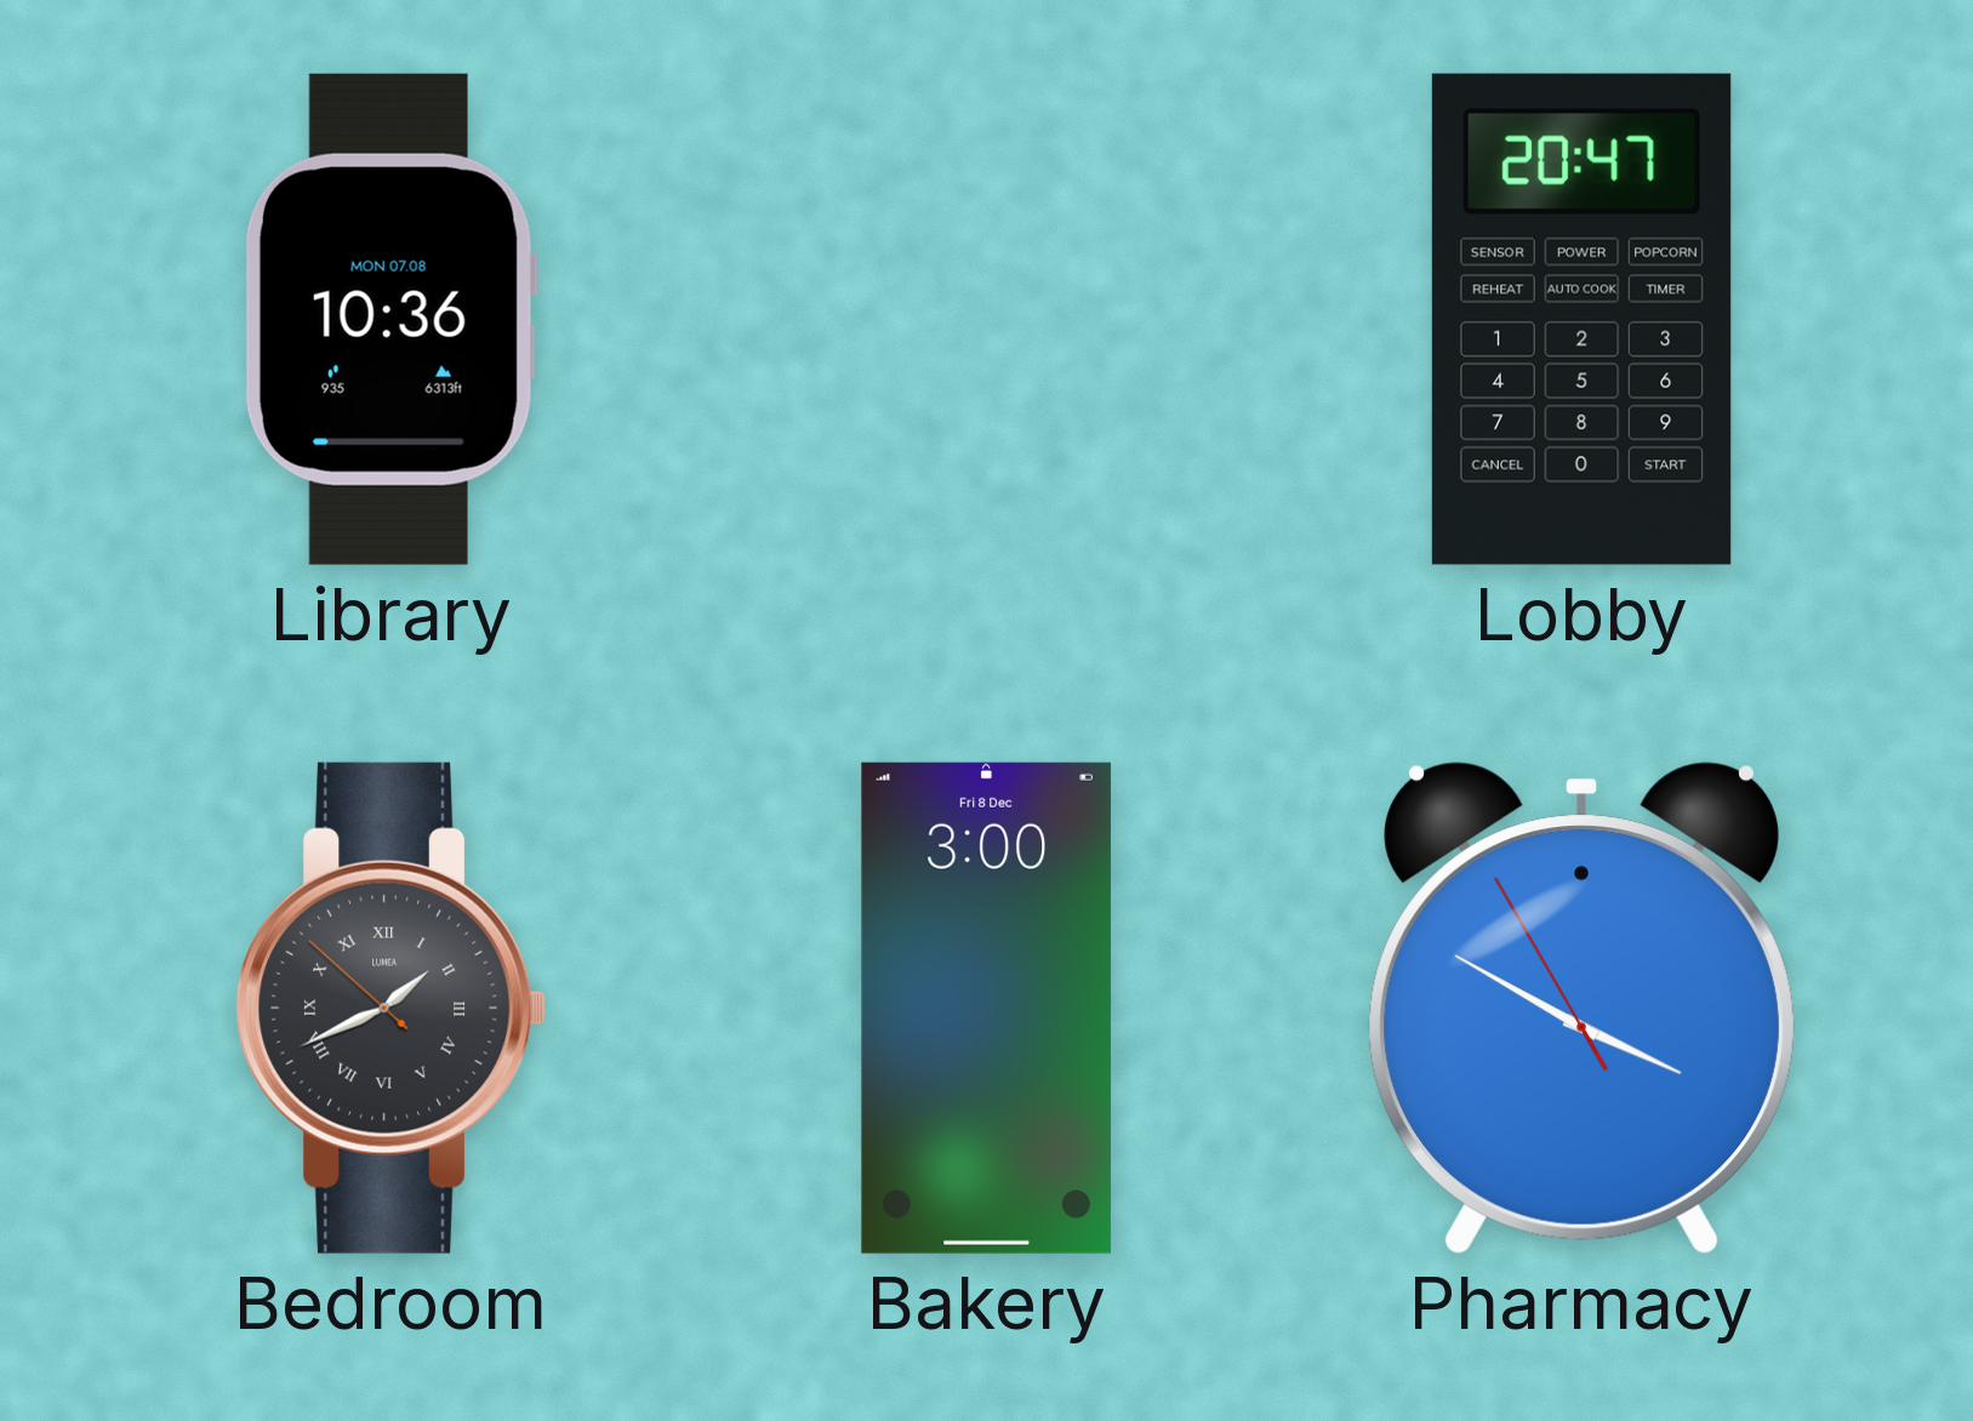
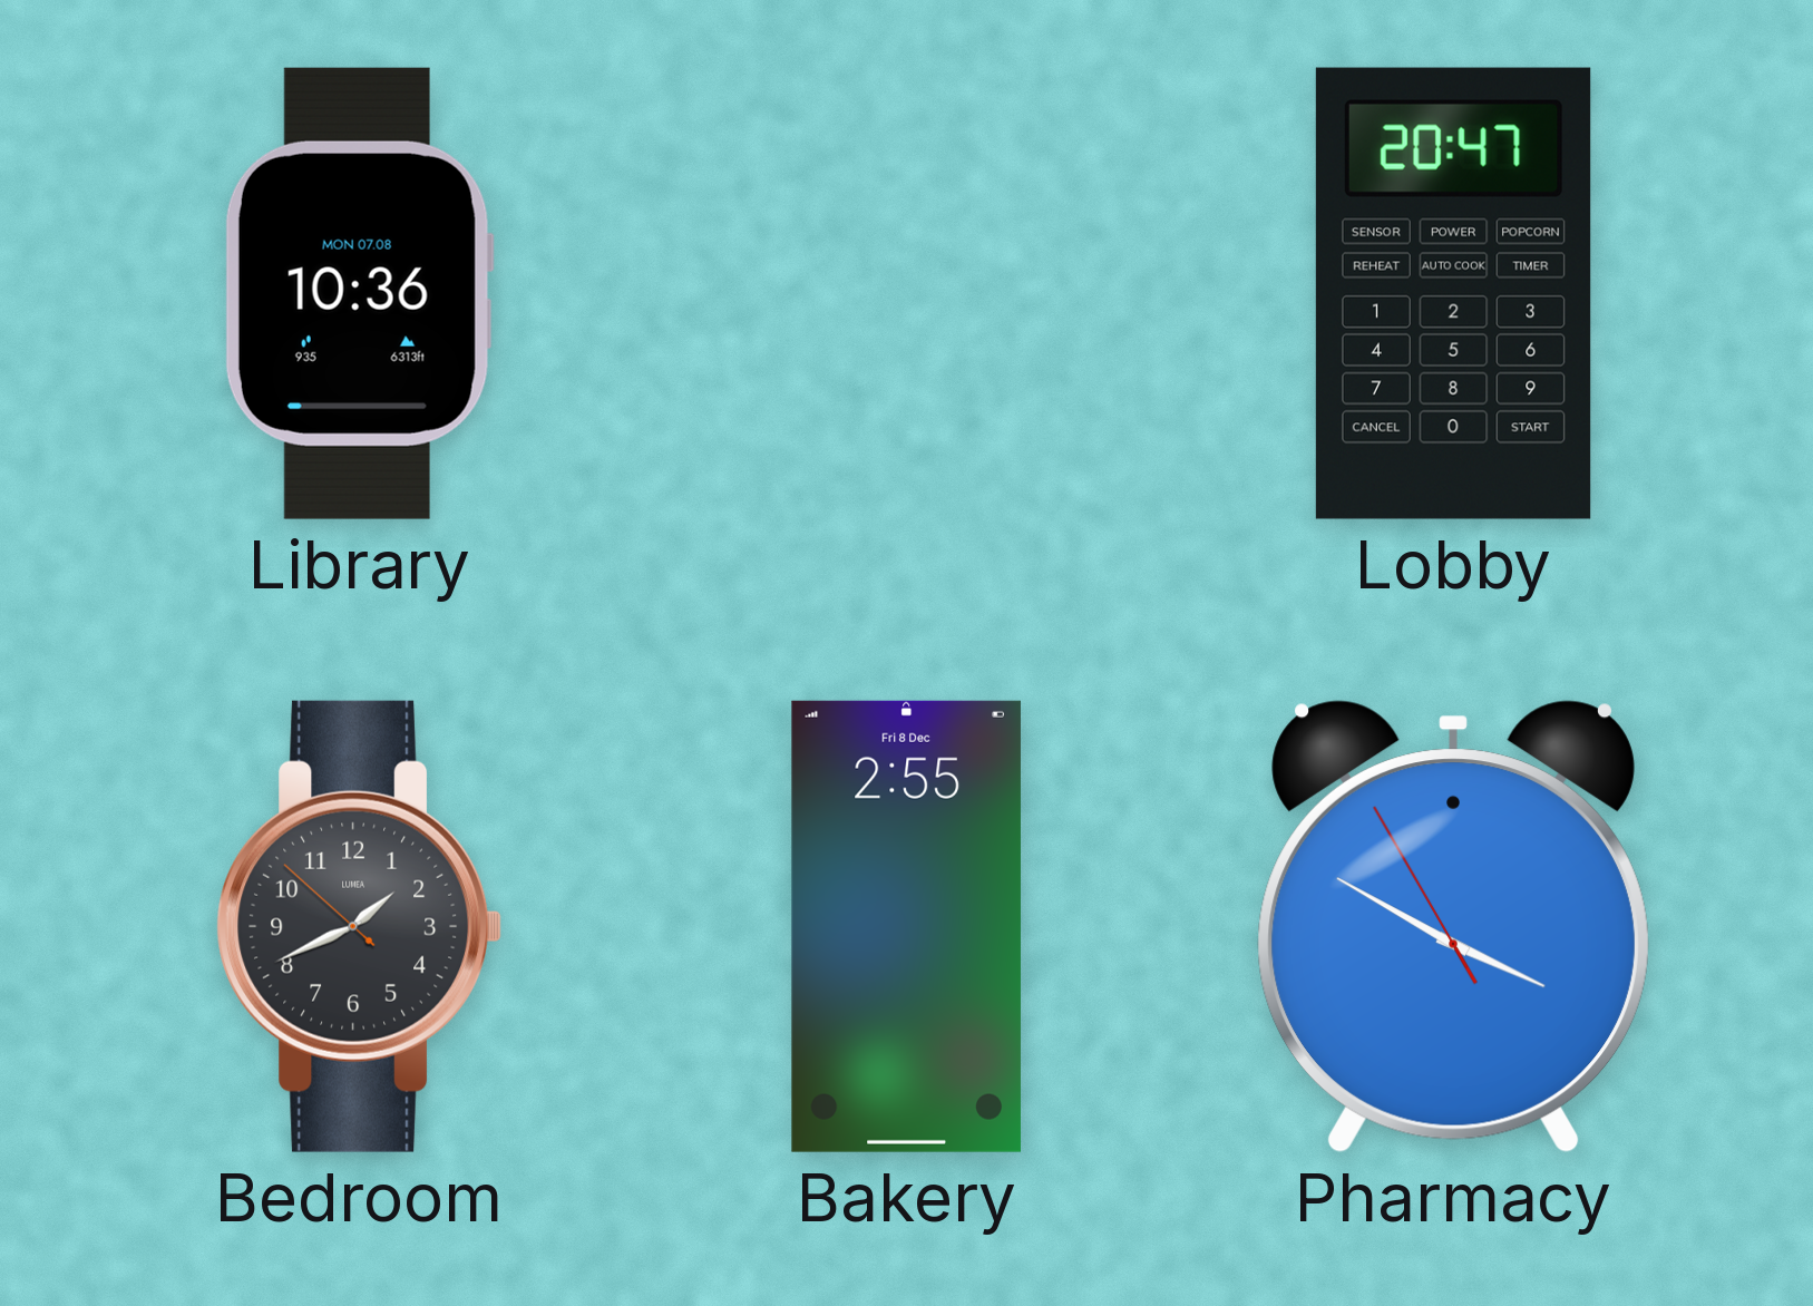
Bedroom numerals: Roman -> Arabic
Bakery: 3:00 -> 2:55
